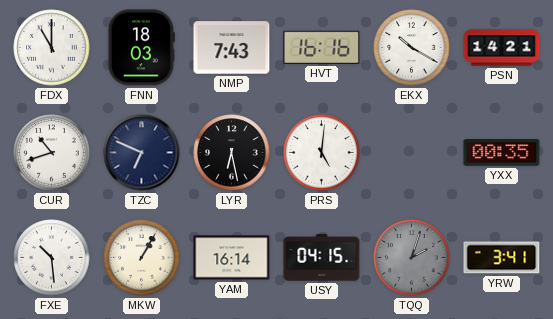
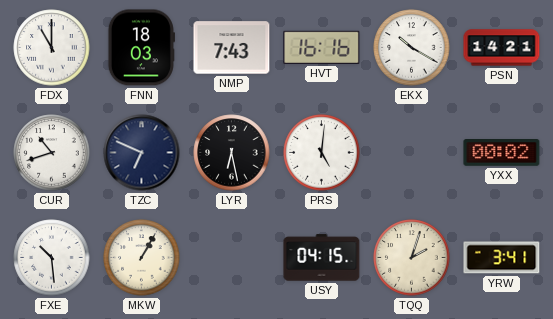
YXX: 00:35 -> 00:02
YAM: 16:14 -> none
TQQ dial: grey -> cream
